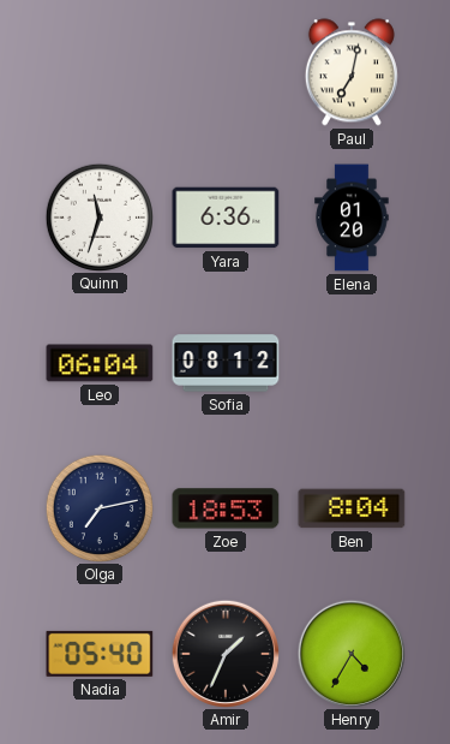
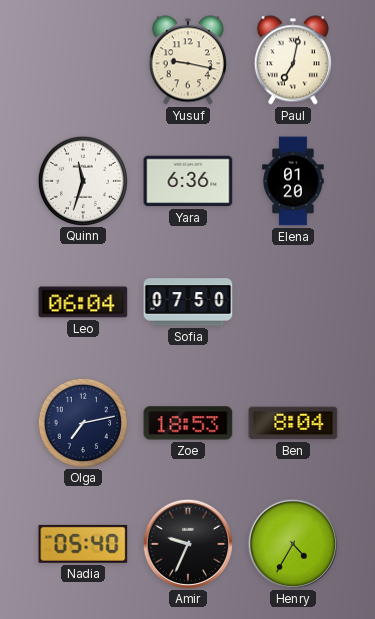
Yusuf: none -> 9:17
Sofia: 08:12 -> 07:50
Amir: 1:34 -> 9:34
